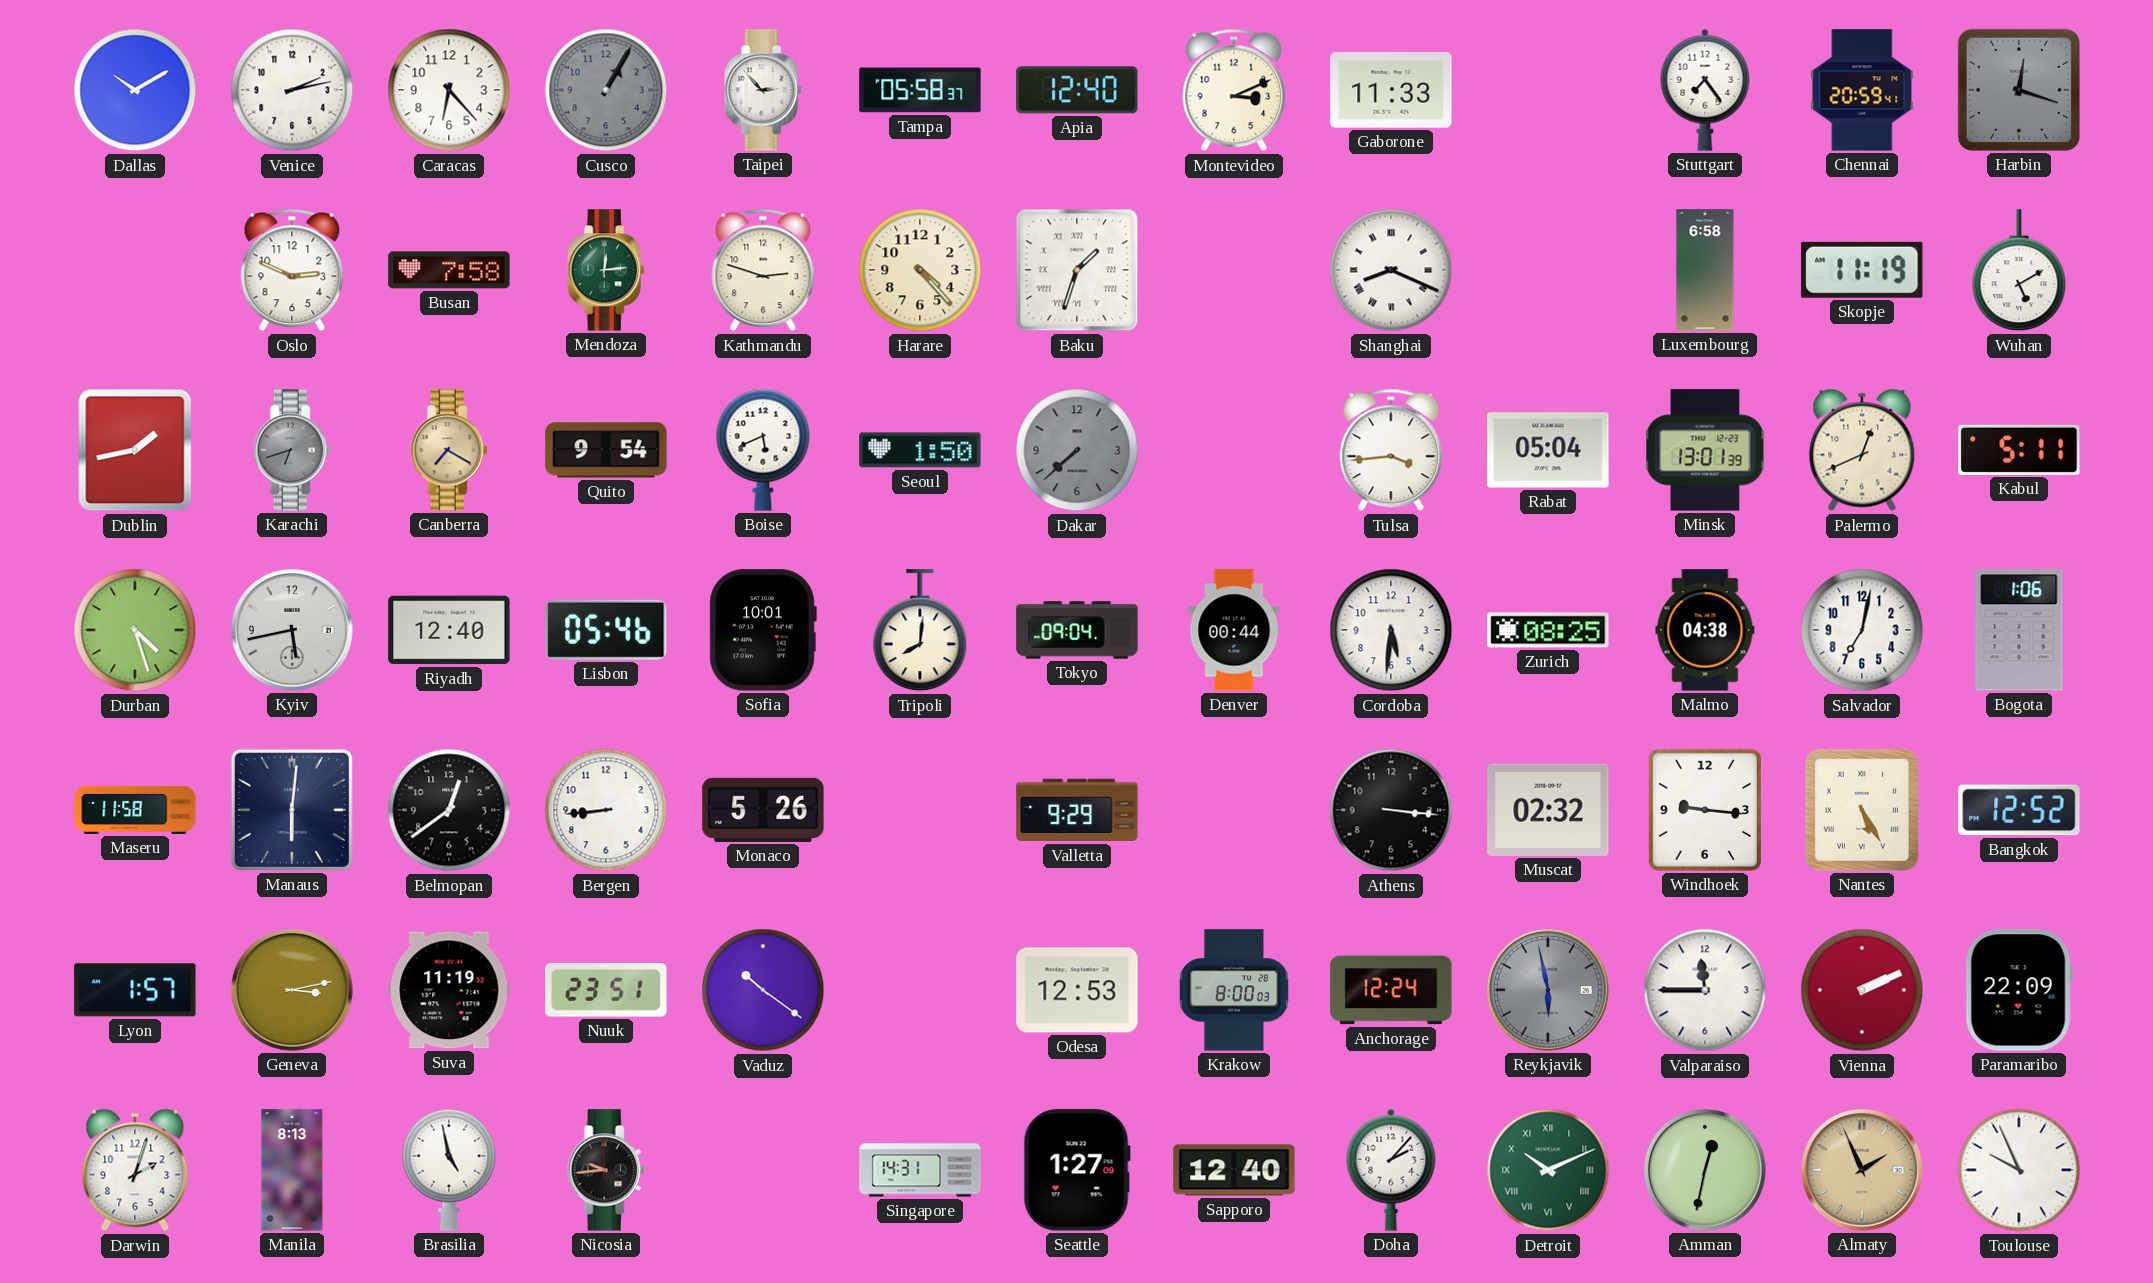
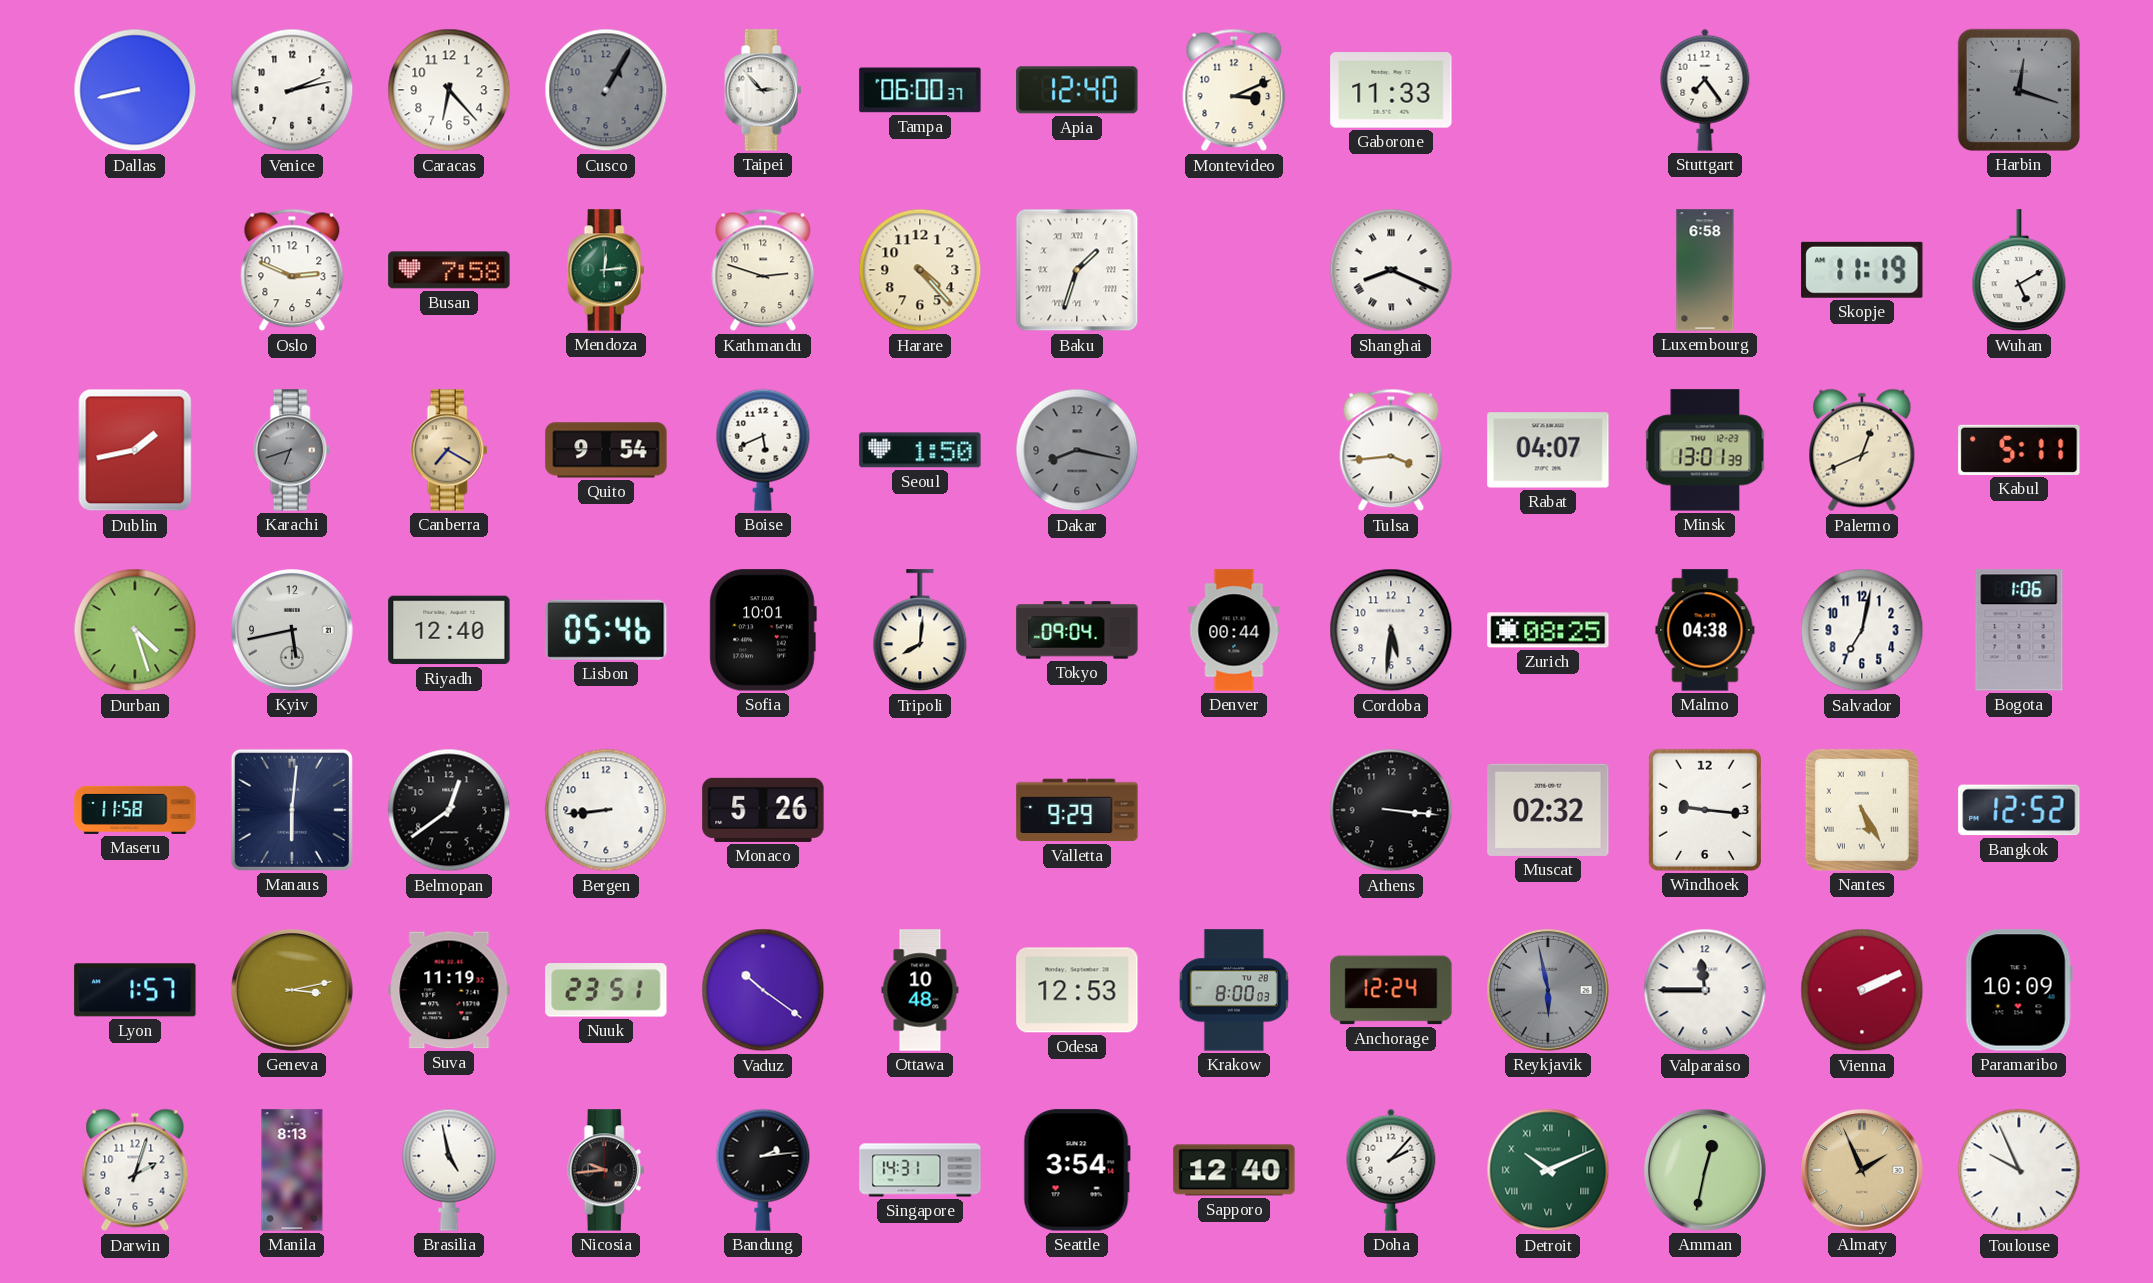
Dallas: 10:10 -> 8:43
Tampa: 05:58 -> 06:00
Chennai: 20:59 -> none
Dakar: 7:38 -> 8:17
Rabat: 05:04 -> 04:07
Ottawa: none -> 10:48
Paramaribo: 22:09 -> 10:09
Bandung: none -> 2:14
Seattle: 1:27 -> 3:54
